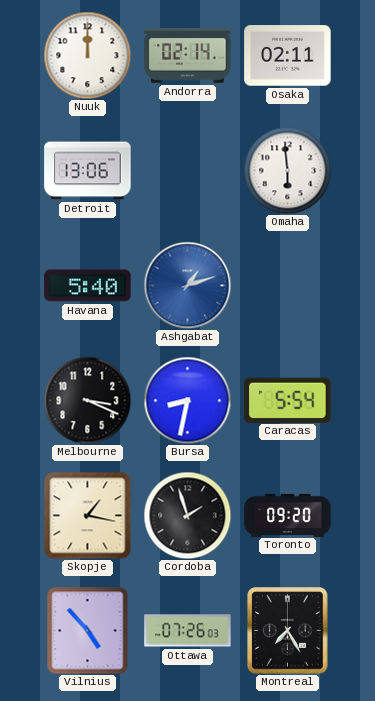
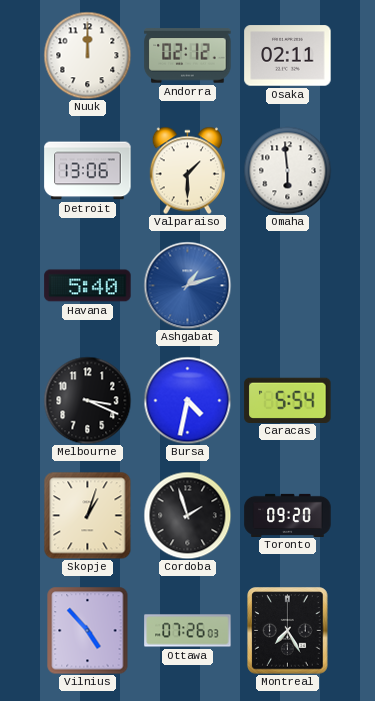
Andorra: 02:14 -> 02:12
Valparaiso: none -> 1:30
Bursa: 8:32 -> 4:32
Skopje: 1:17 -> 1:03
